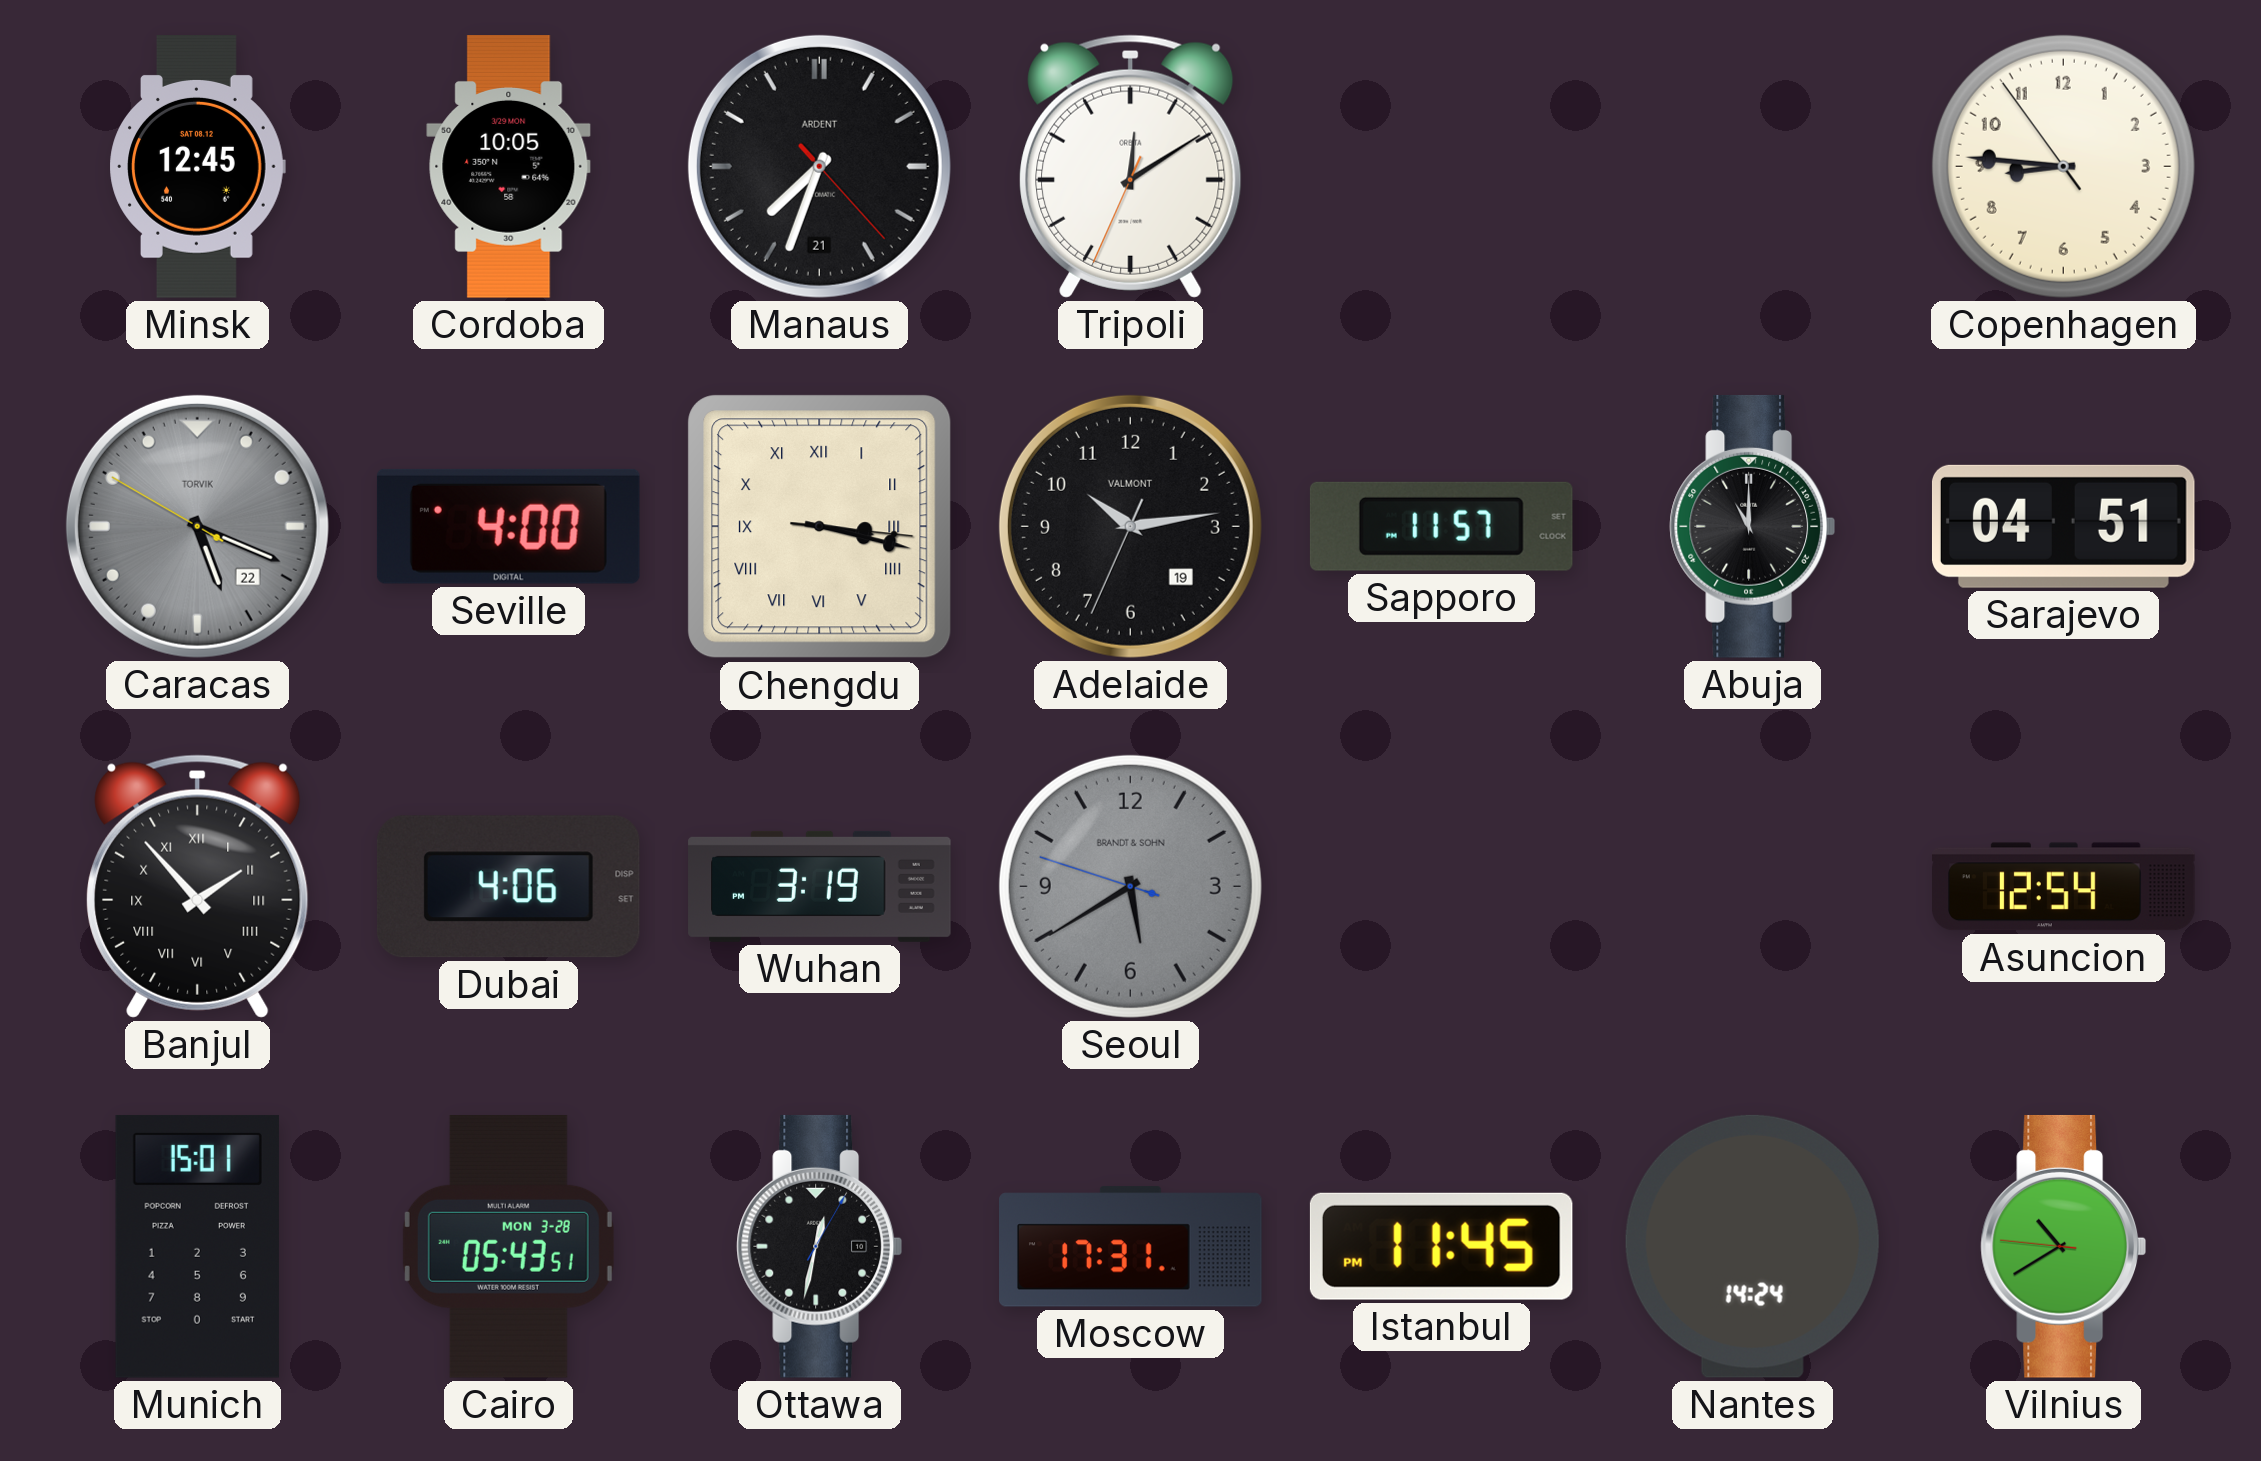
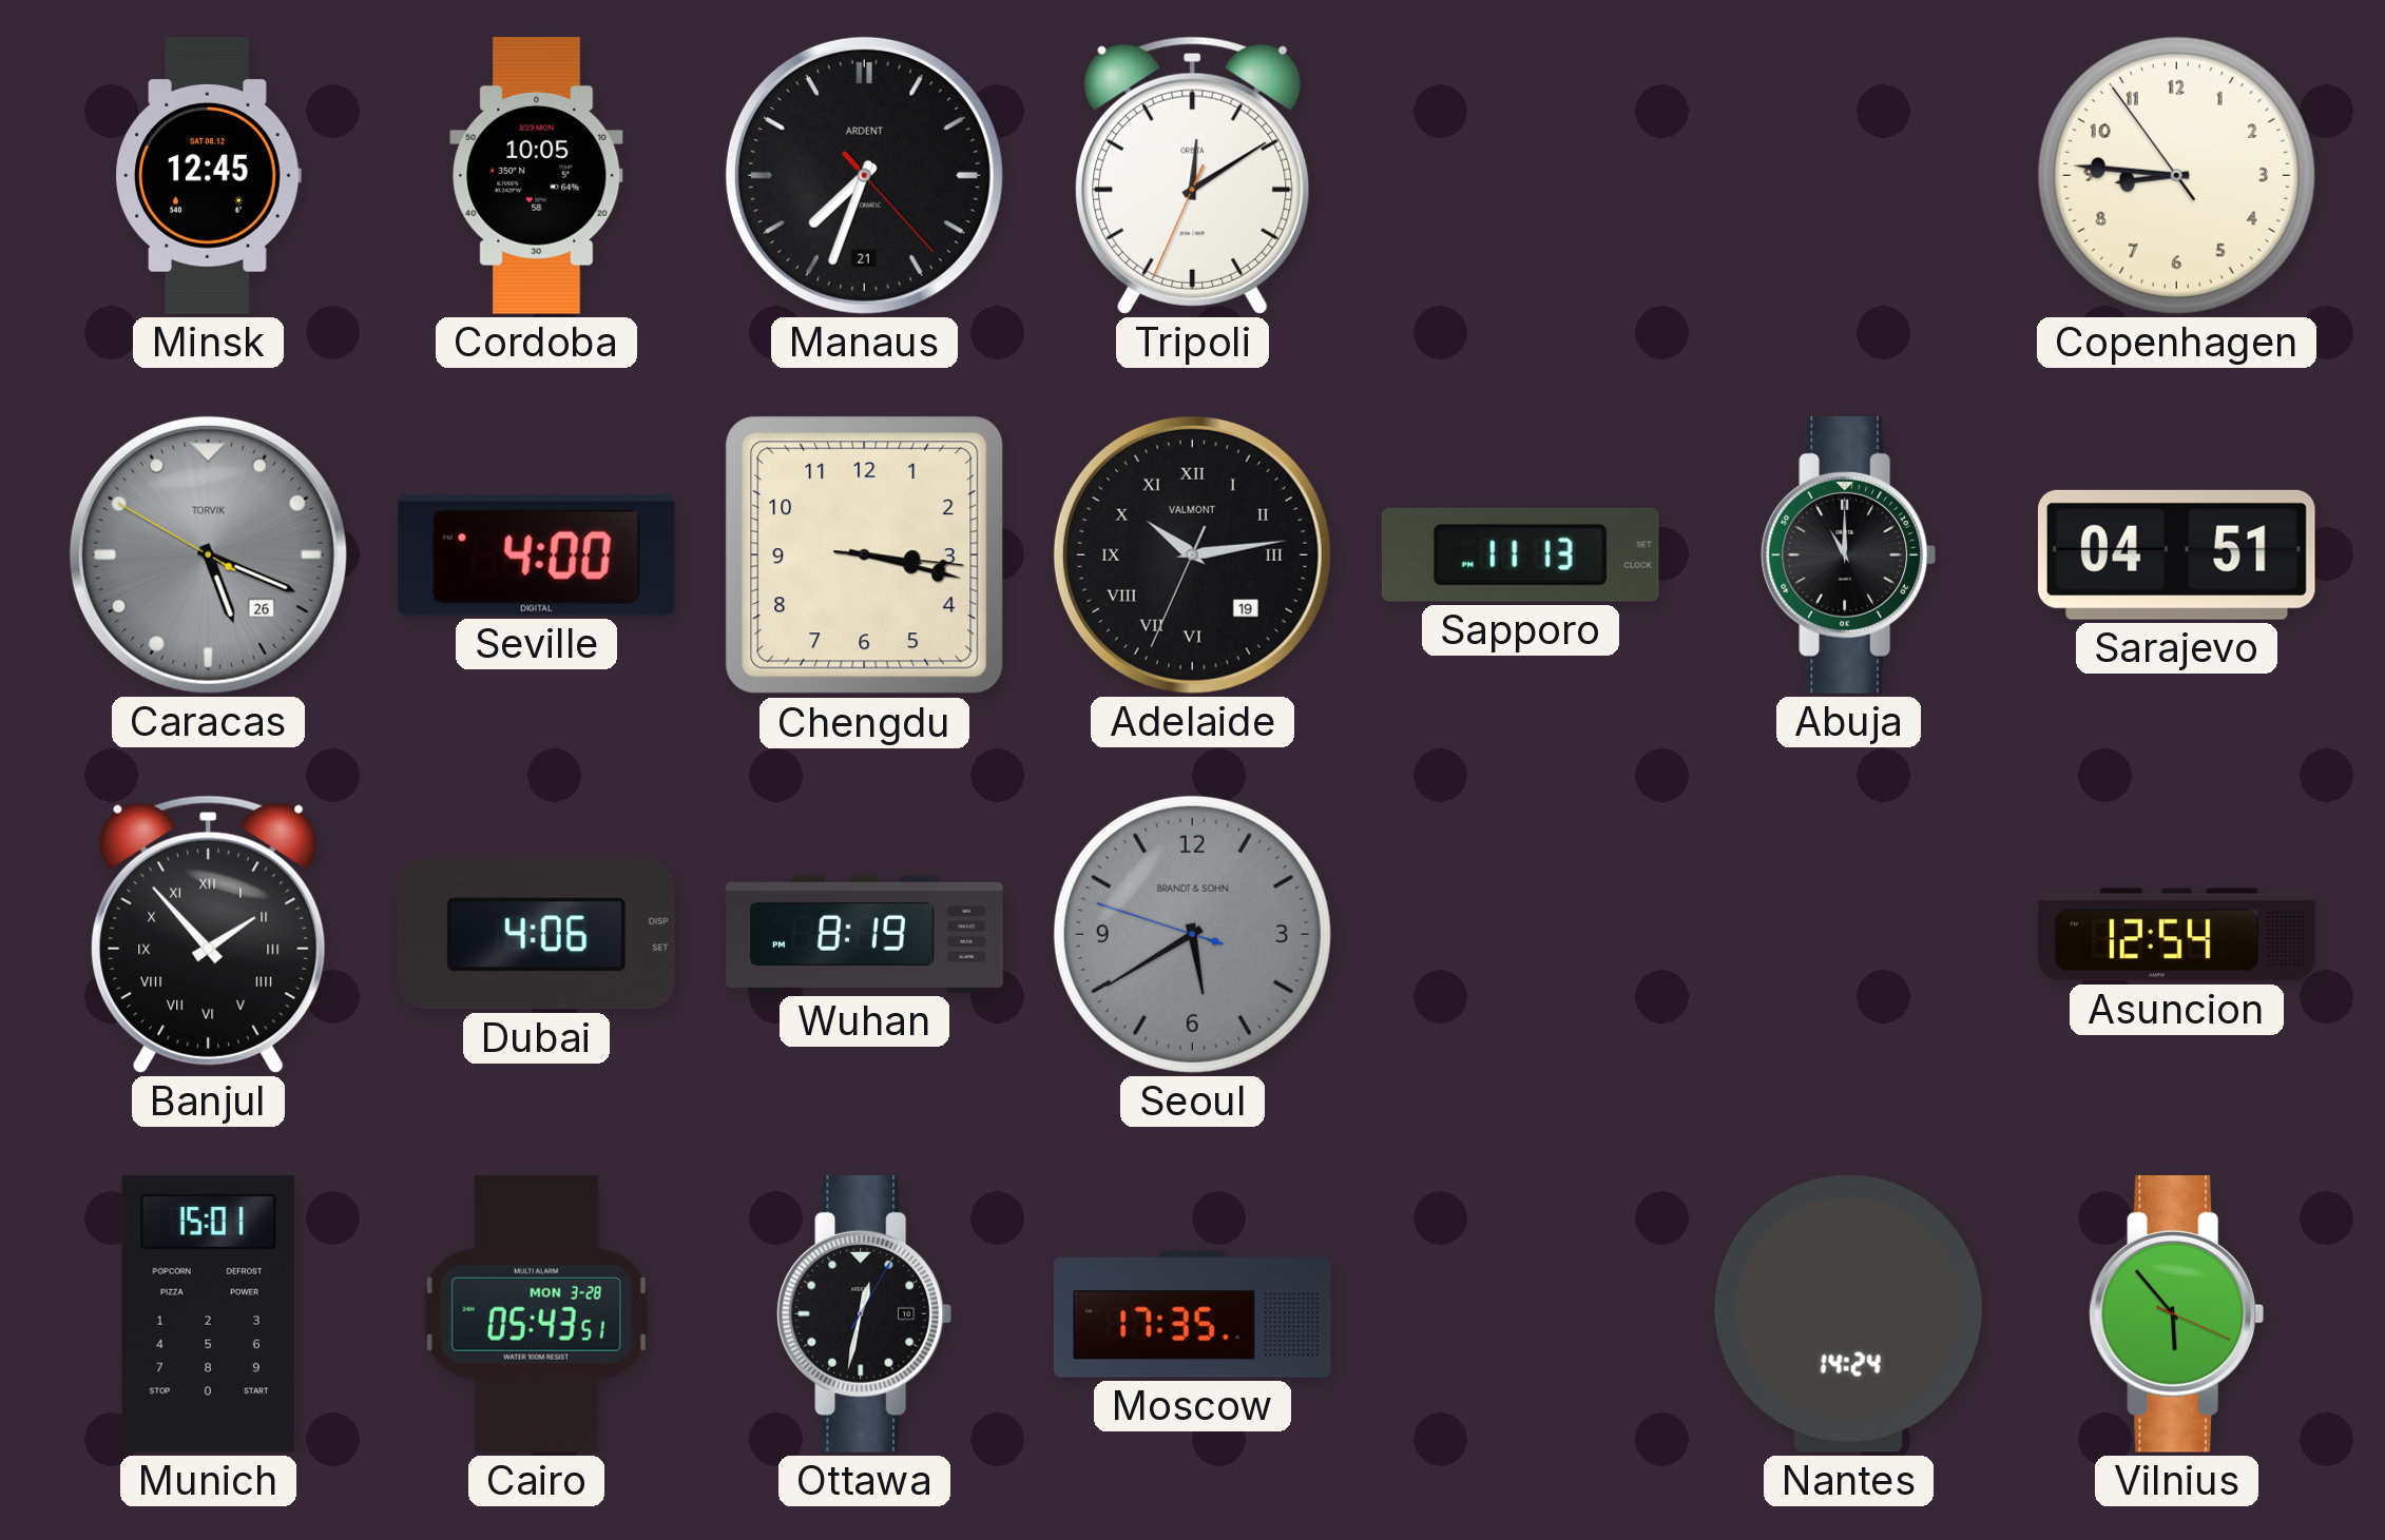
Caracas date: 22 -> 26
Chengdu numerals: Roman -> Arabic
Adelaide numerals: Arabic -> Roman
Sapporo: 11:57 -> 11:13
Wuhan: 3:19 -> 8:19
Moscow: 17:31 -> 17:35
Istanbul: 11:45 -> none
Vilnius: 10:39 -> 5:53
